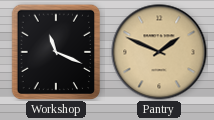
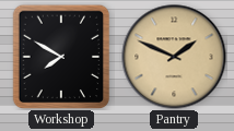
Workshop: 11:19 -> 7:50
